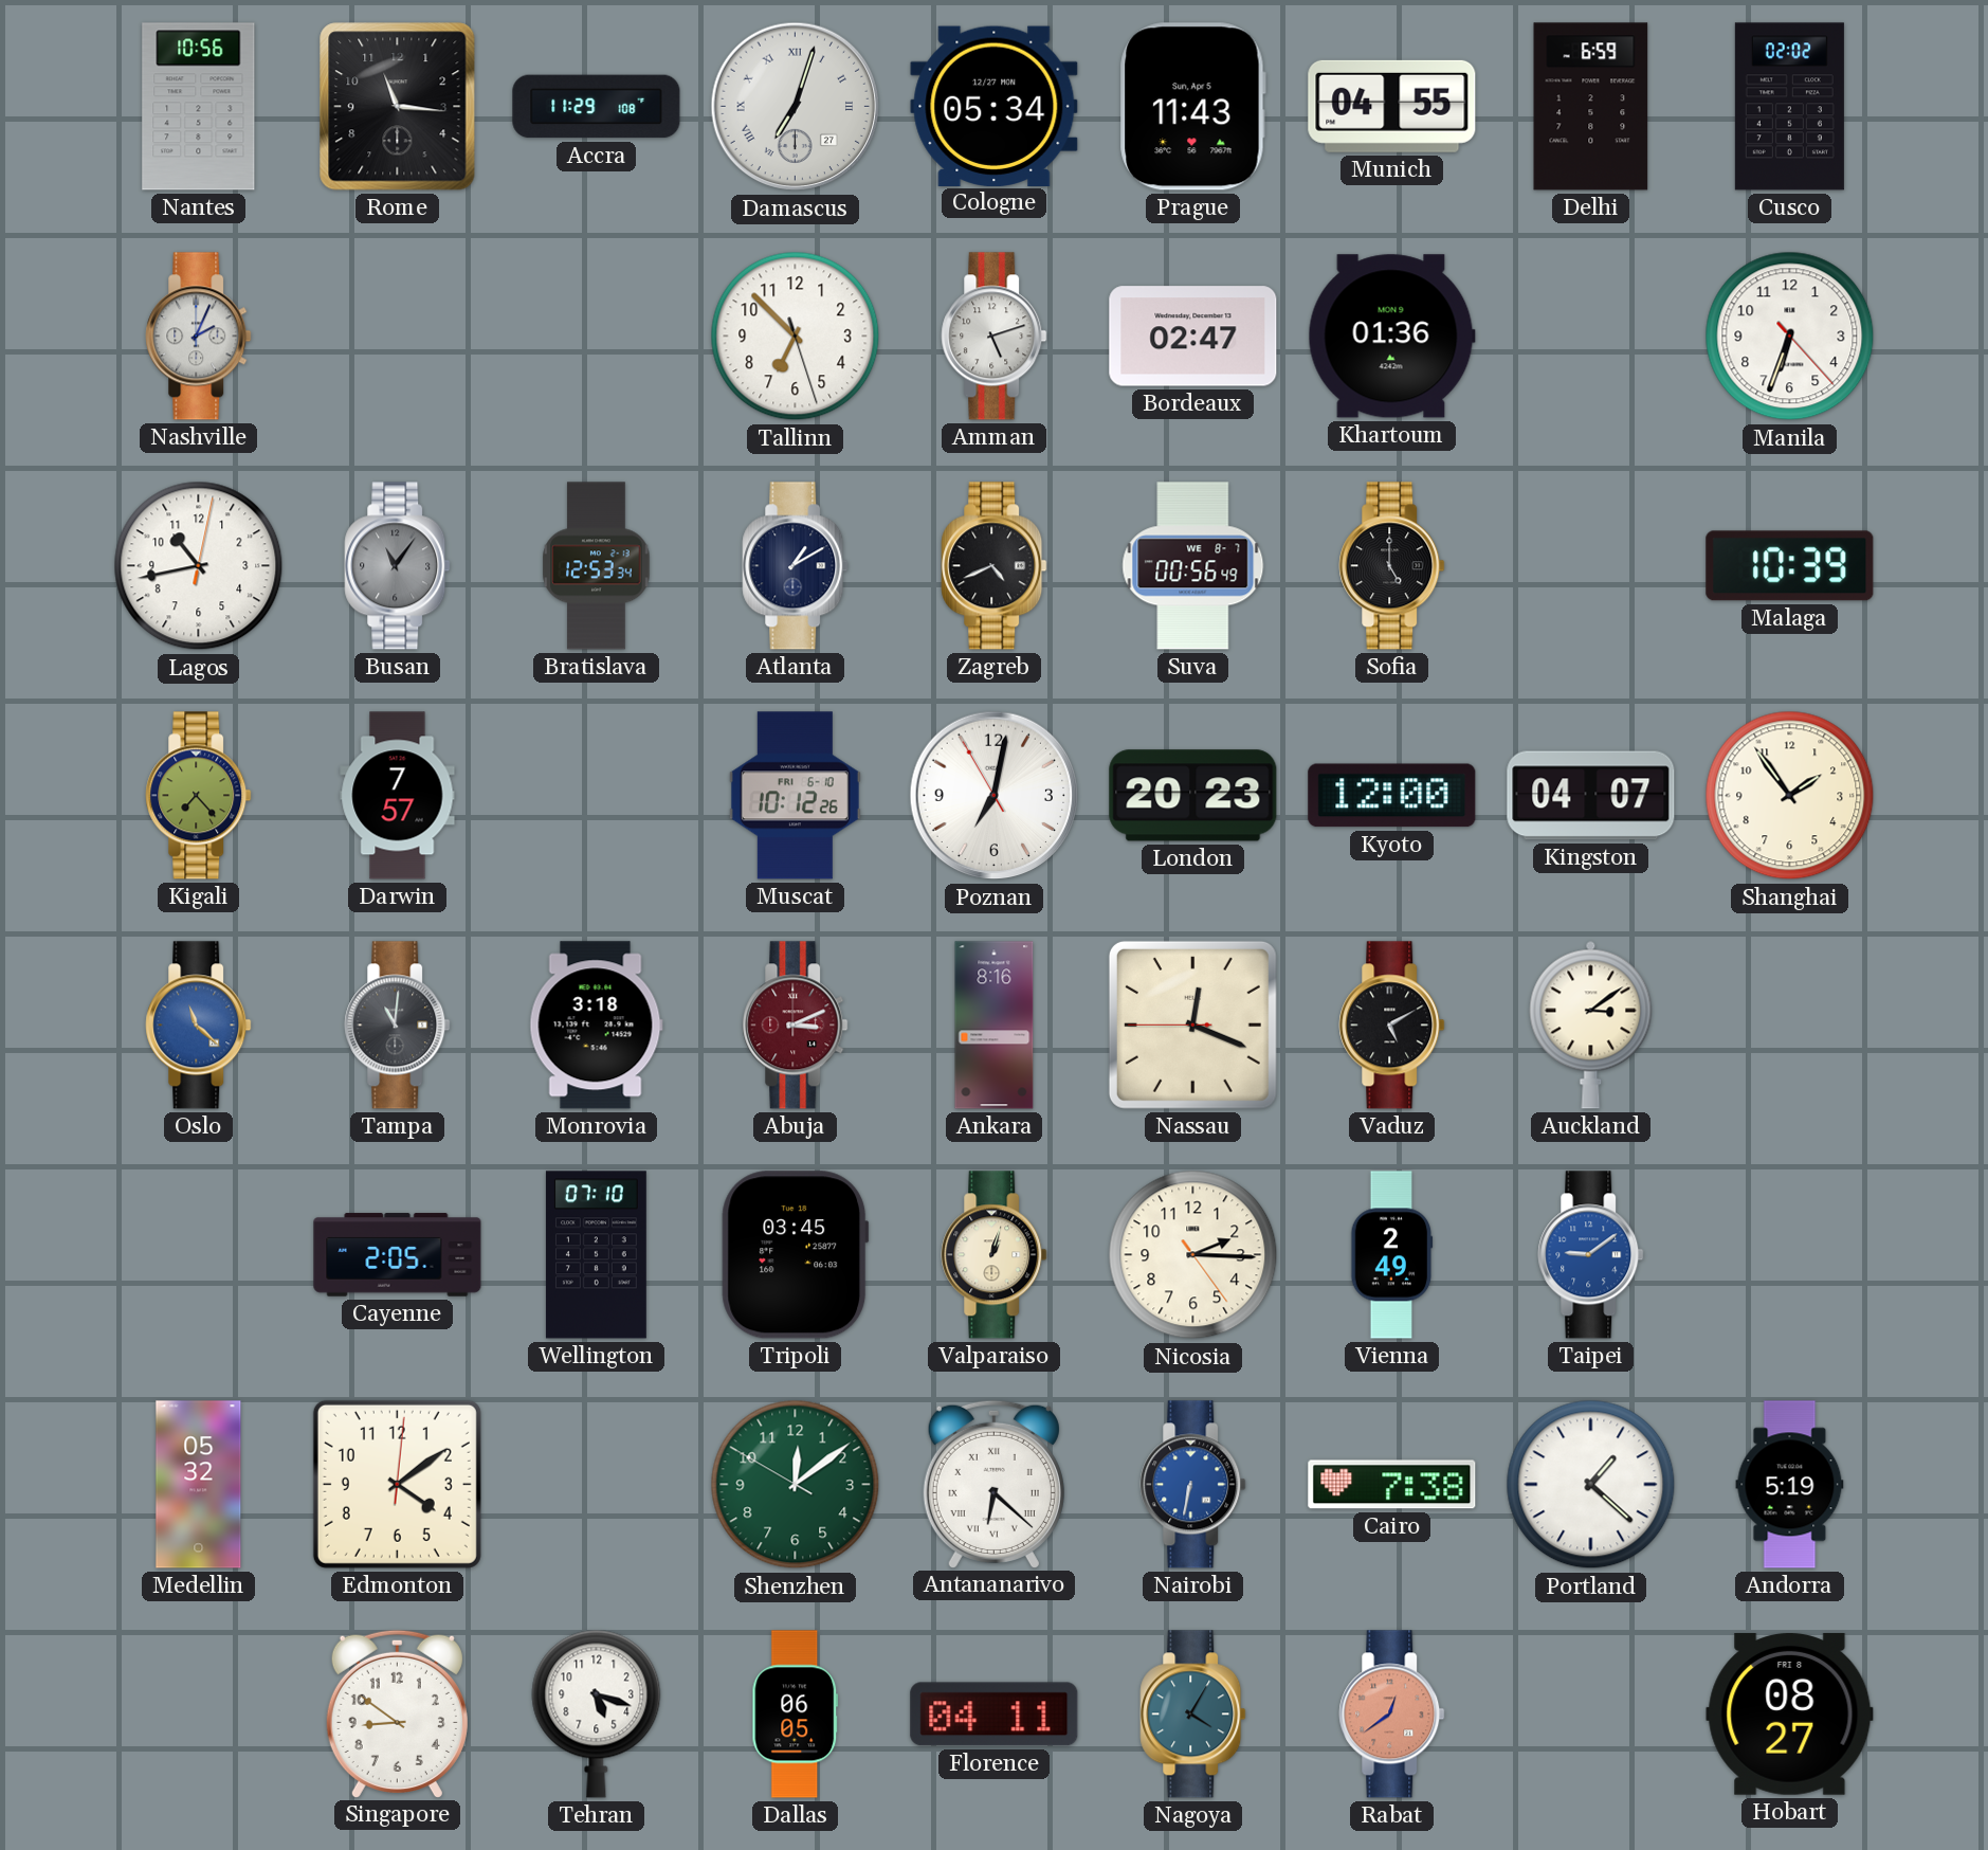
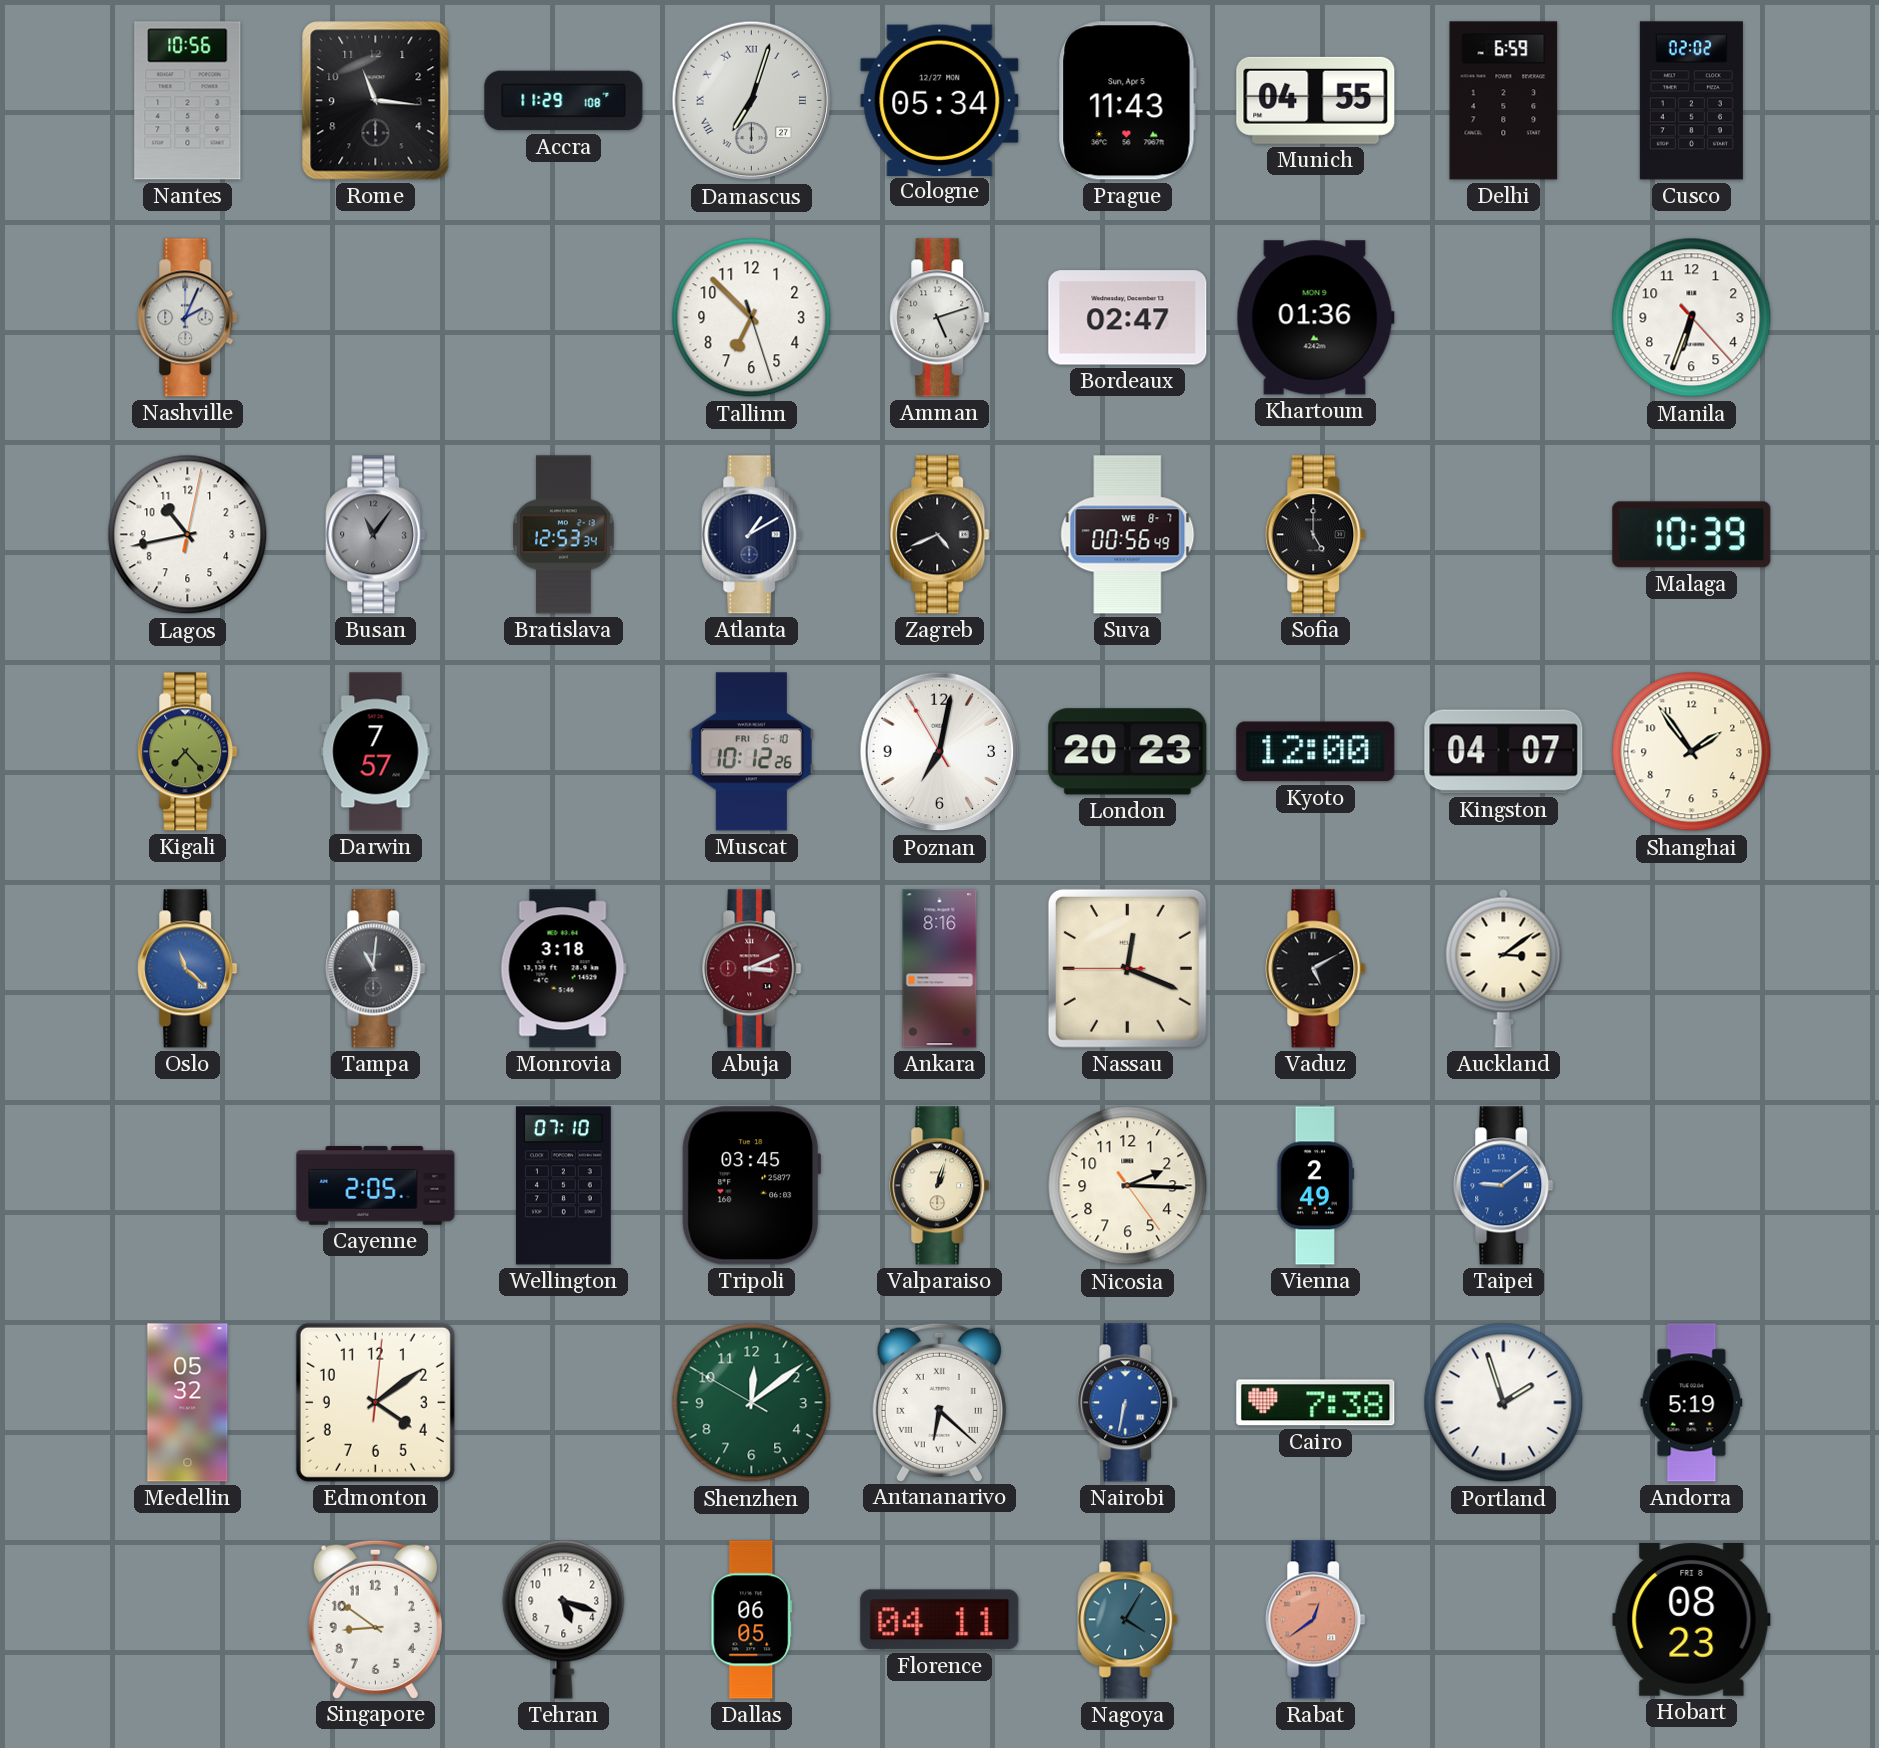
Portland: 1:22 -> 1:57
Hobart: 08:27 -> 08:23
